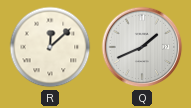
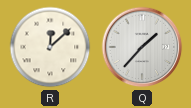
Q: 1:41 -> 1:37
